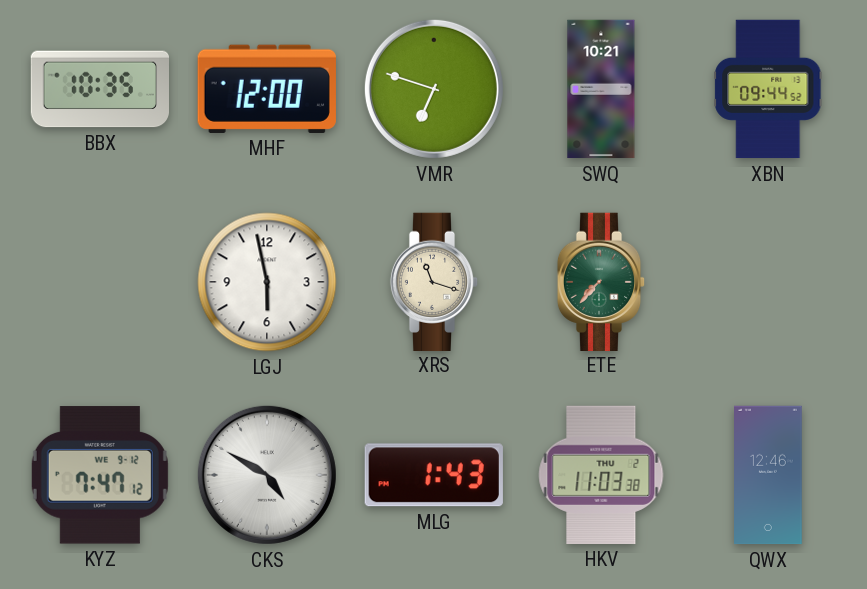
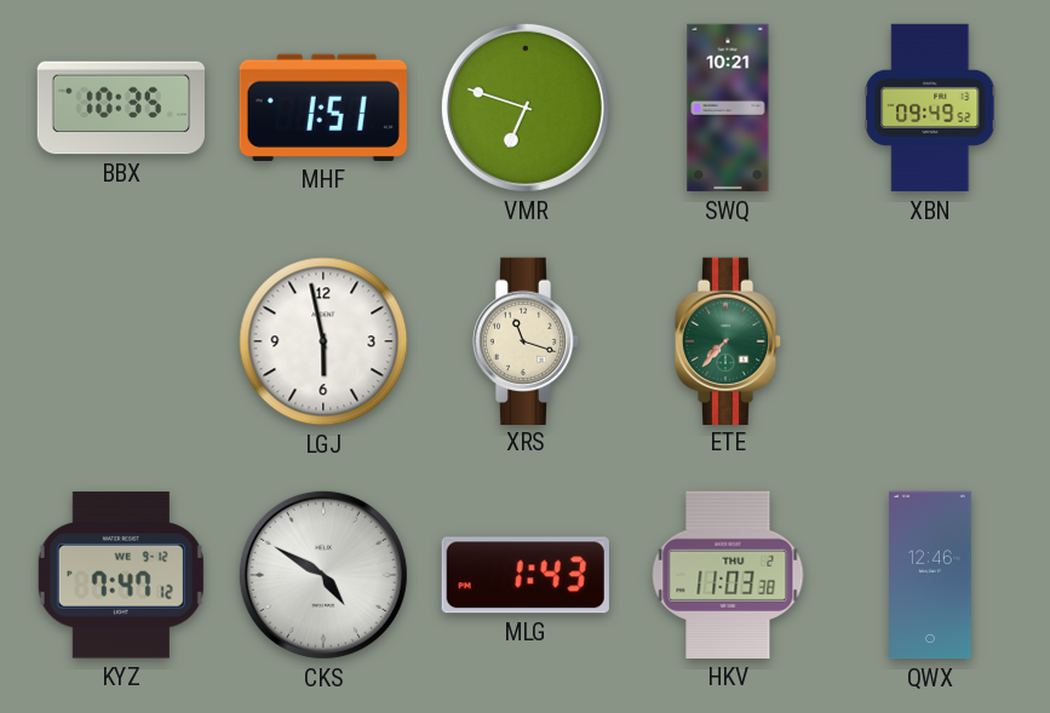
MHF: 12:00 -> 1:51
XBN: 09:44 -> 09:49
